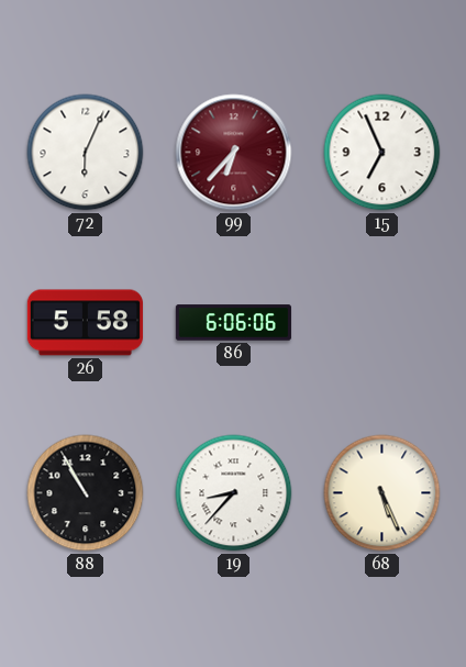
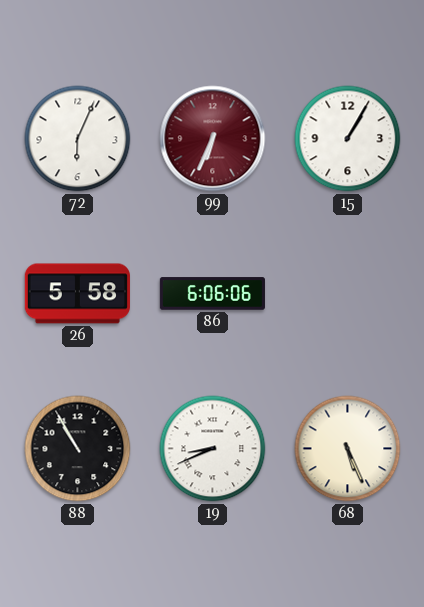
99: 6:37 -> 6:34
15: 6:56 -> 1:05
19: 8:37 -> 8:41
